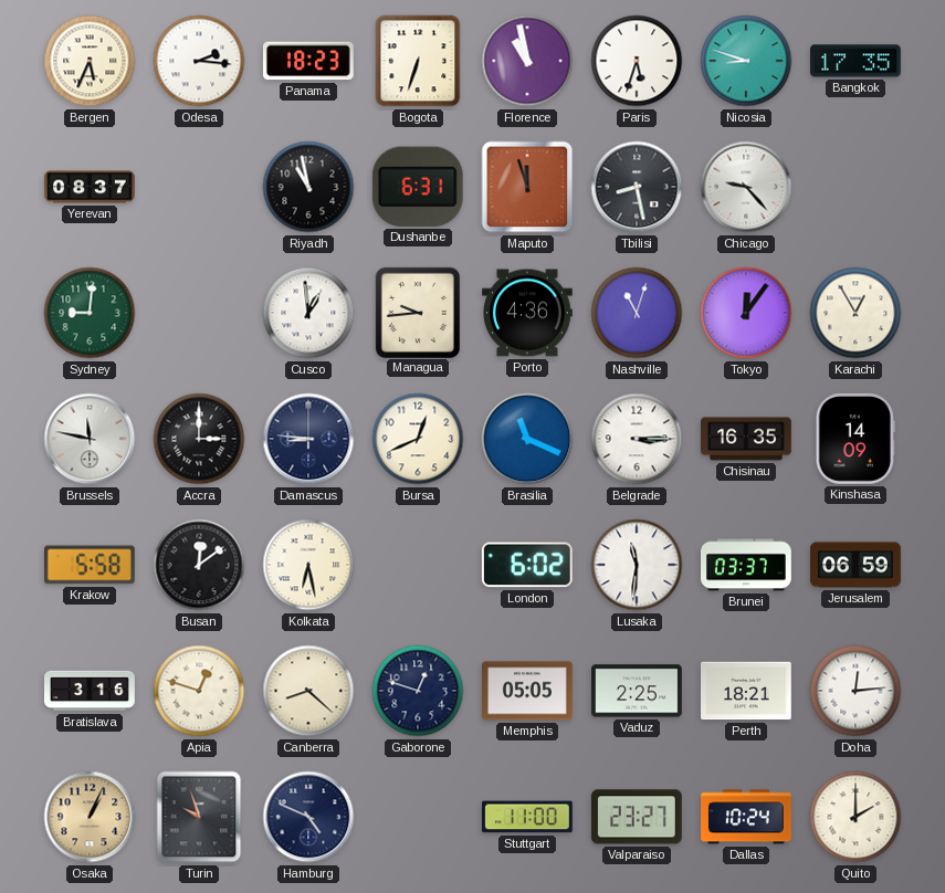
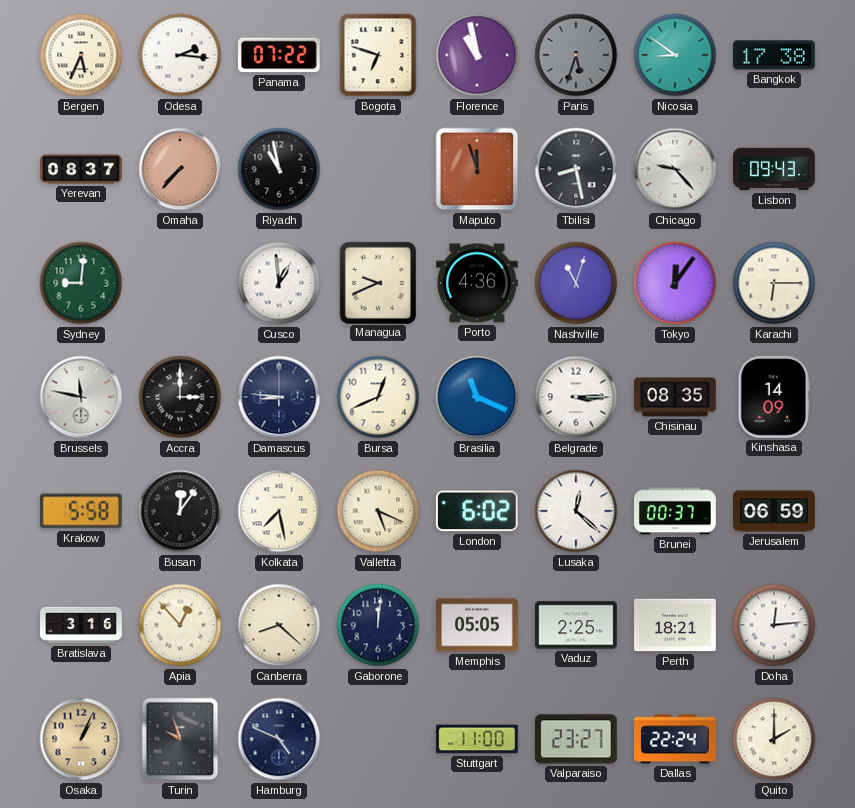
Panama: 18:23 -> 07:22
Bogota: 6:33 -> 6:48
Paris dial: white -> grey
Nicosia: 8:48 -> 8:51
Bangkok: 17:35 -> 17:38
Omaha: none -> 7:37
Dushanbe: 6:31 -> none
Lisbon: none -> 09:43
Managua: 9:44 -> 9:41
Karachi: 12:55 -> 6:15
Chisinau: 16:35 -> 08:35
Busan: 12:09 -> 12:06
Kolkata: 6:28 -> 7:28
Valletta: none -> 5:19
Lusaka: 11:31 -> 12:22
Brunei: 03:37 -> 00:37
Apia: 12:48 -> 12:53
Gaborone: 12:48 -> 12:01
Dallas: 10:24 -> 22:24
